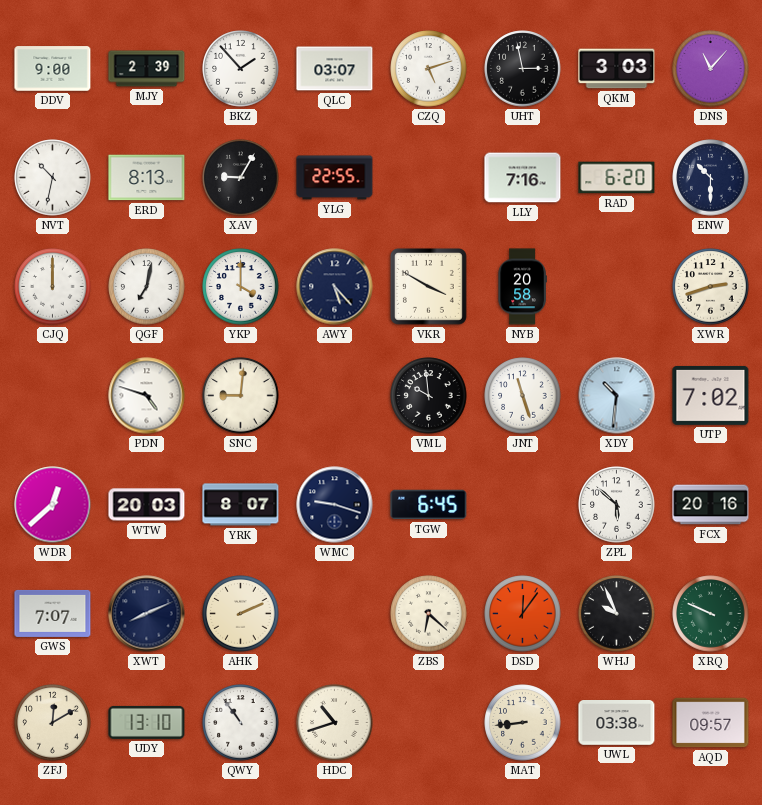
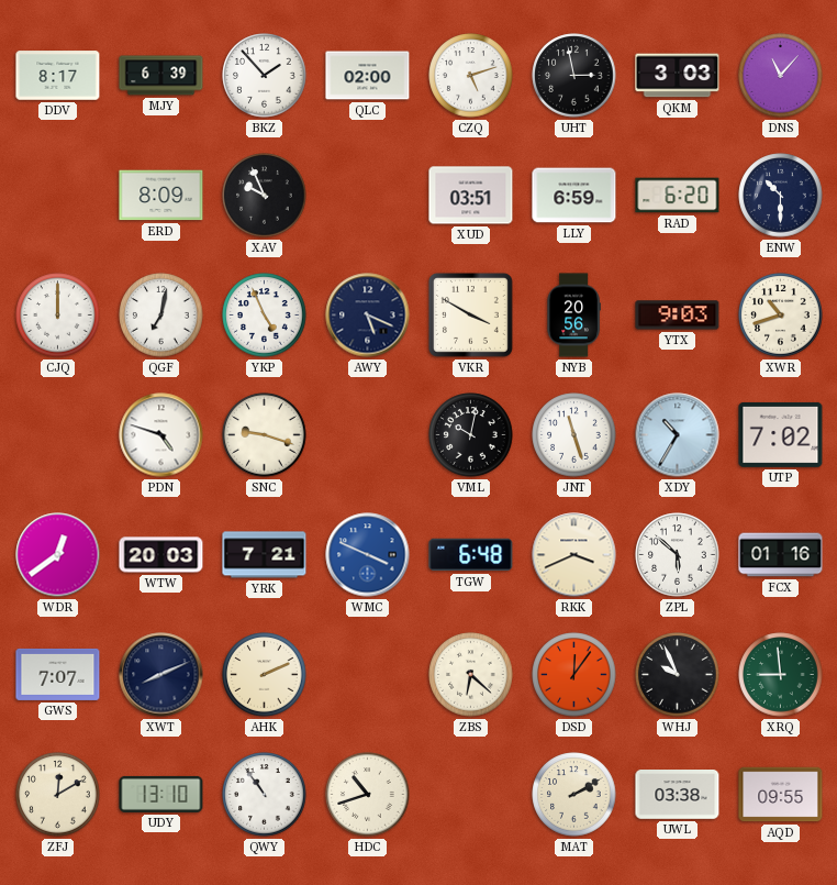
DDV: 9:00 -> 8:17
MJY: 2:39 -> 6:39
QLC: 03:07 -> 02:00
NVT: 10:32 -> none
ERD: 8:13 -> 8:09
XAV: 9:05 -> 9:56
YLG: 22:55 -> none
XUD: none -> 03:51
LLY: 7:16 -> 6:59
YKP: 4:00 -> 4:56
AWY: 5:23 -> 5:19
NYB: 20:58 -> 20:56
YTX: none -> 9:03
XWR: 2:42 -> 10:42
SNC: 9:01 -> 9:18
VML: 9:59 -> 10:02
XDY: 10:31 -> 10:35
WDR: 12:38 -> 12:39
YRK: 8:07 -> 7:21
WMC: 9:18 -> 3:49
WMC dial: navy -> blue
TGW: 6:45 -> 6:48
RKK: none -> 3:41
FCX: 20:16 -> 01:16
XRQ: 9:49 -> 8:59
MAT: 8:44 -> 2:10
AQD: 09:57 -> 09:55
